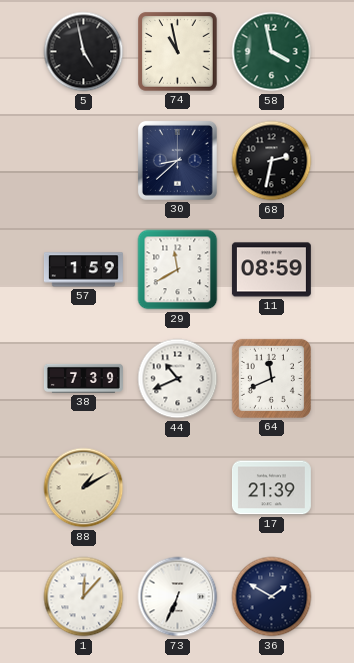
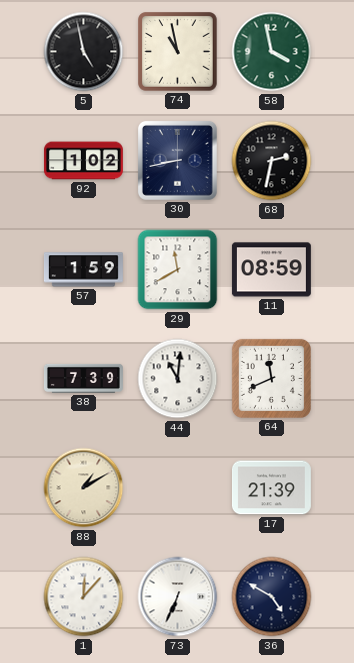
92: none -> 1:02
30: 8:38 -> 8:43
44: 10:41 -> 11:01
36: 1:50 -> 4:50
